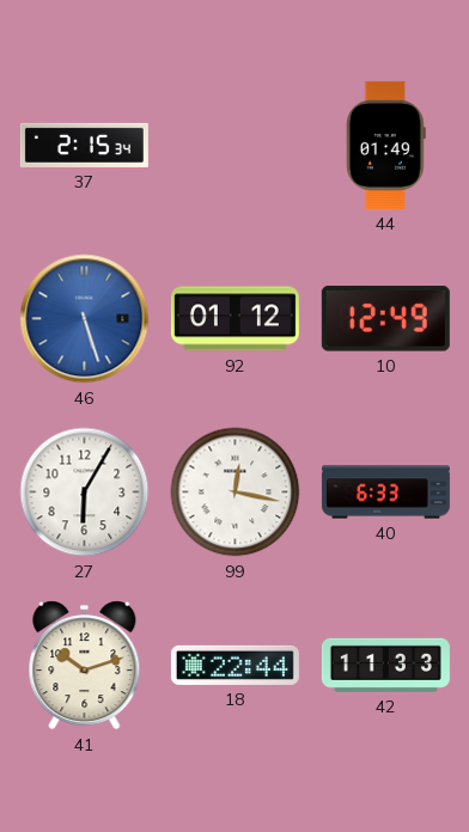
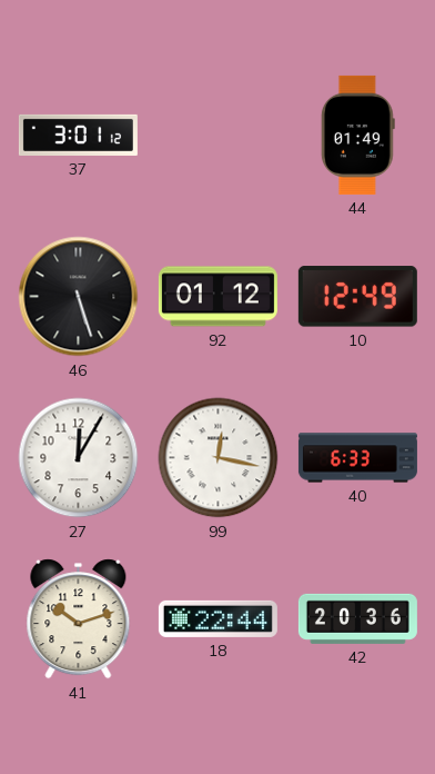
37: 2:15 -> 3:01
46 dial: blue -> black
27: 6:05 -> 12:05
42: 11:33 -> 20:36
